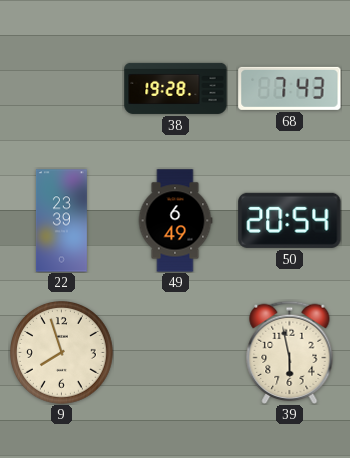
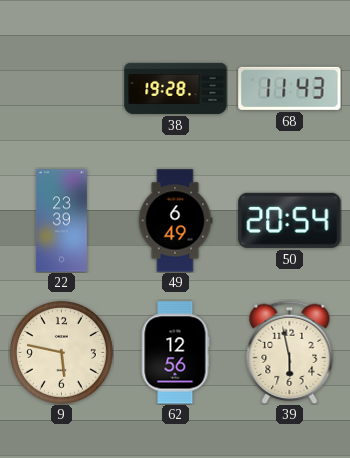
68: 7:43 -> 11:43
9: 7:57 -> 5:47
62: none -> 12:56
